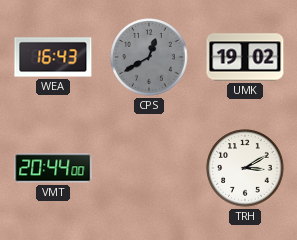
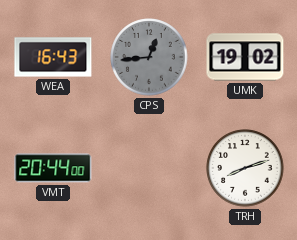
CPS: 12:40 -> 12:44
TRH: 3:10 -> 8:12
